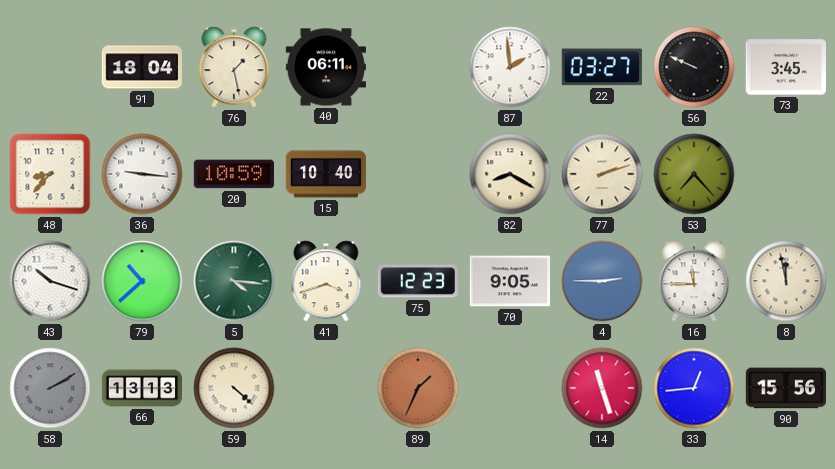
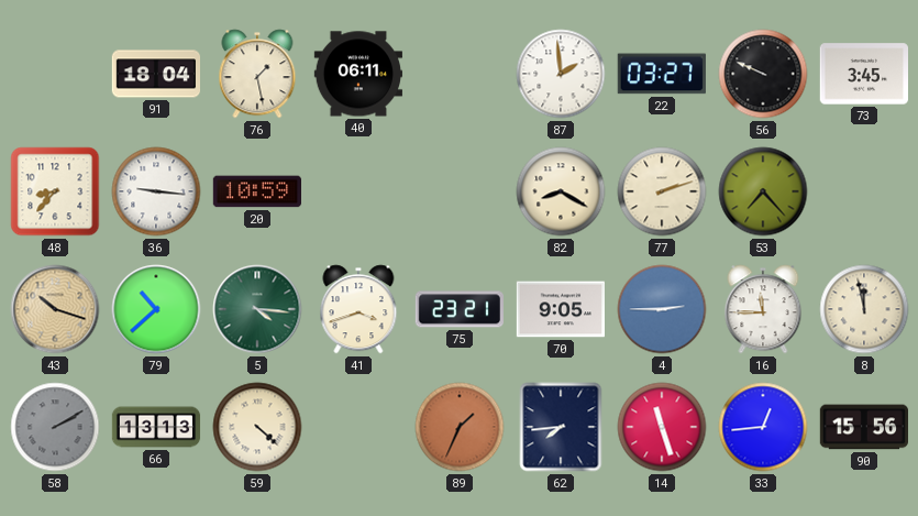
15: 10:40 -> none
43 dial: white -> champagne
75: 12:23 -> 23:21
62: none -> 7:44
